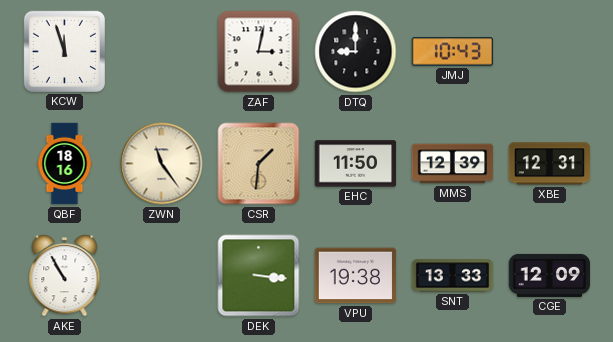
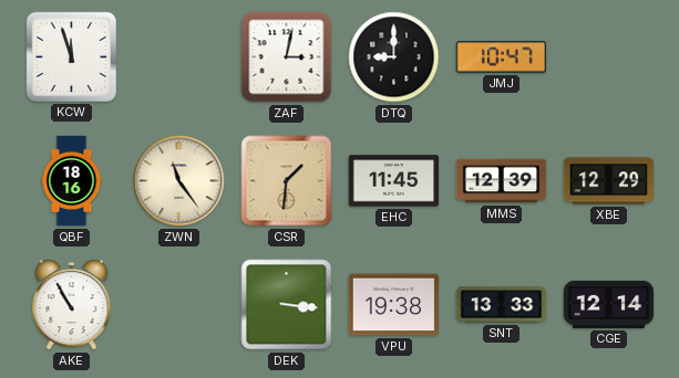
JMJ: 10:43 -> 10:47
EHC: 11:50 -> 11:45
XBE: 12:31 -> 12:29
CGE: 12:09 -> 12:14
